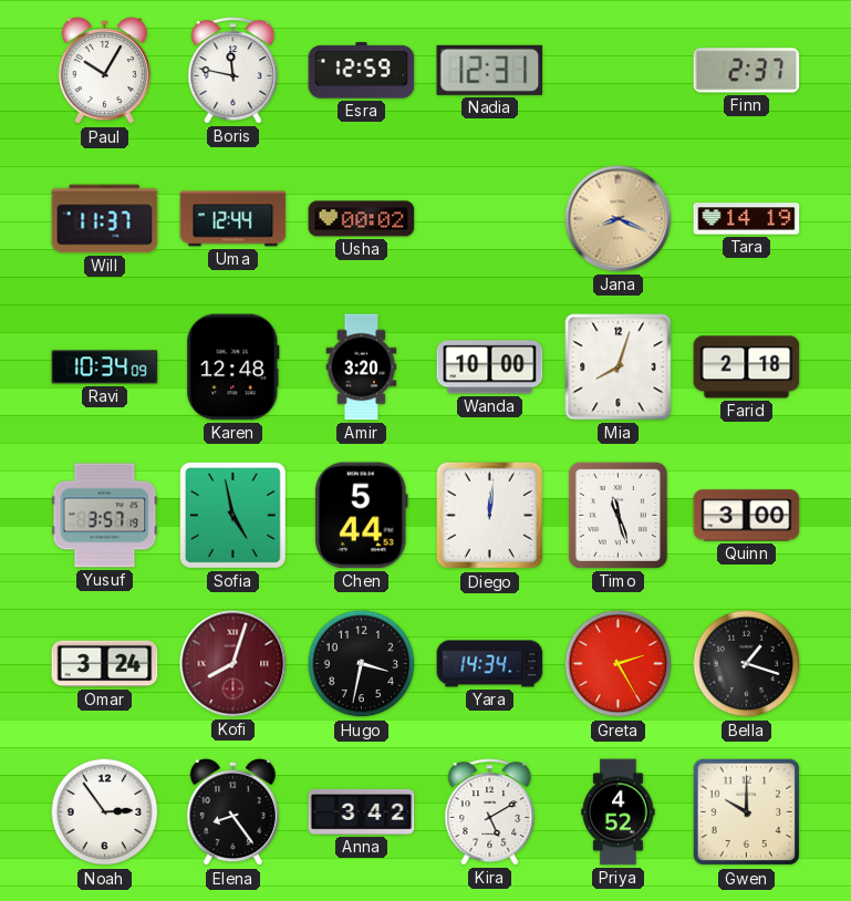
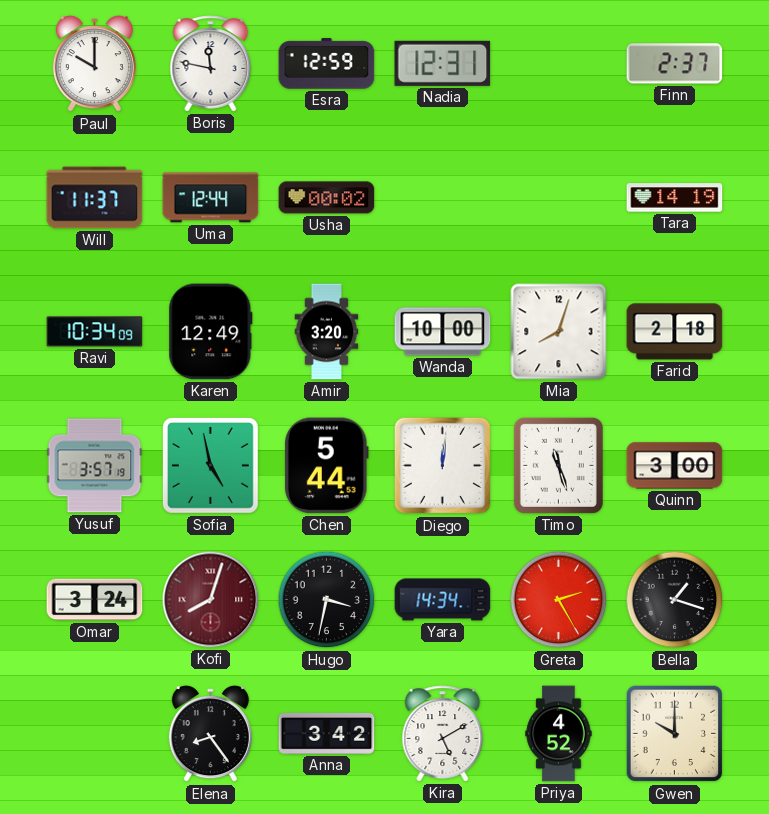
Paul: 10:05 -> 10:00
Jana: 8:19 -> none
Karen: 12:48 -> 12:49
Noah: 2:54 -> none
